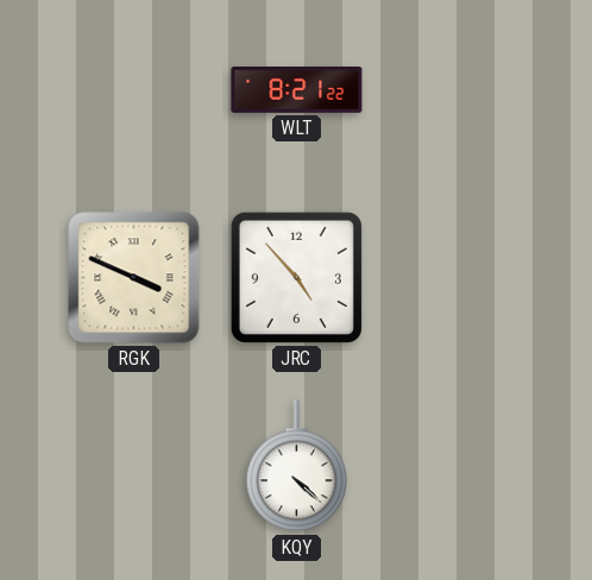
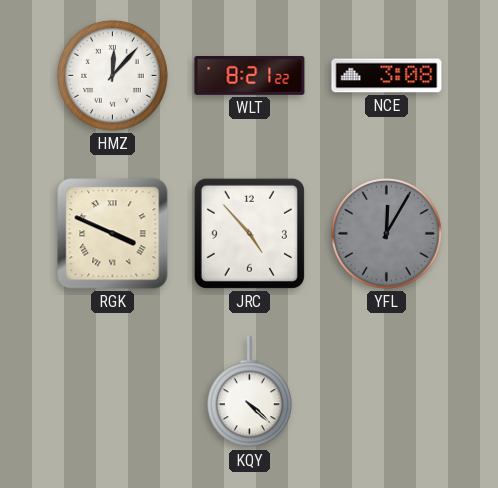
HMZ: none -> 12:07
NCE: none -> 3:08
YFL: none -> 12:05
